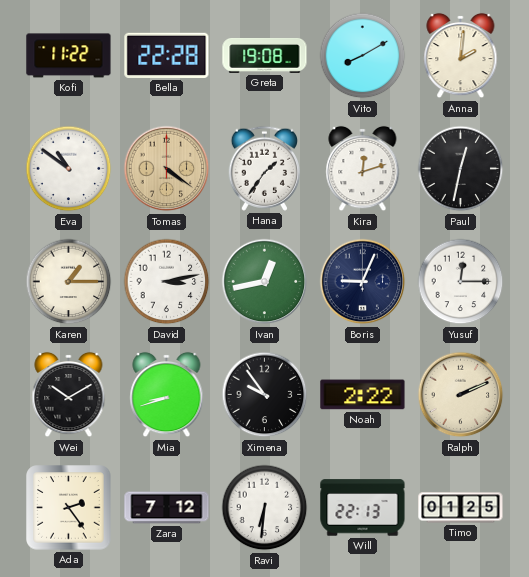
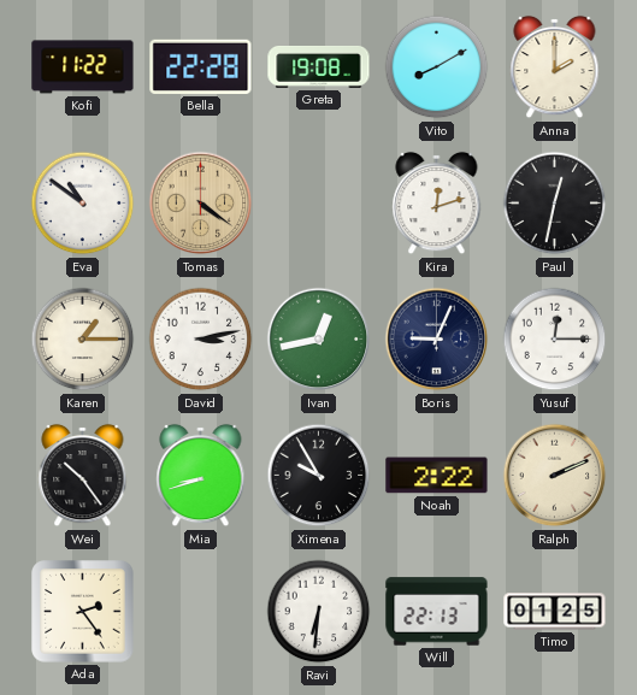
Anna: 2:01 -> 2:00
Hana: 1:36 -> none
Wei: 10:10 -> 10:24
Ximena: 9:54 -> 9:55
Zara: 7:12 -> none
